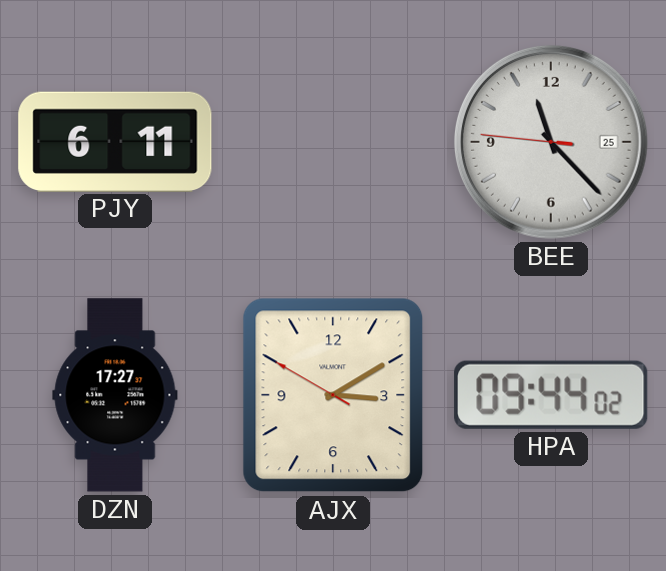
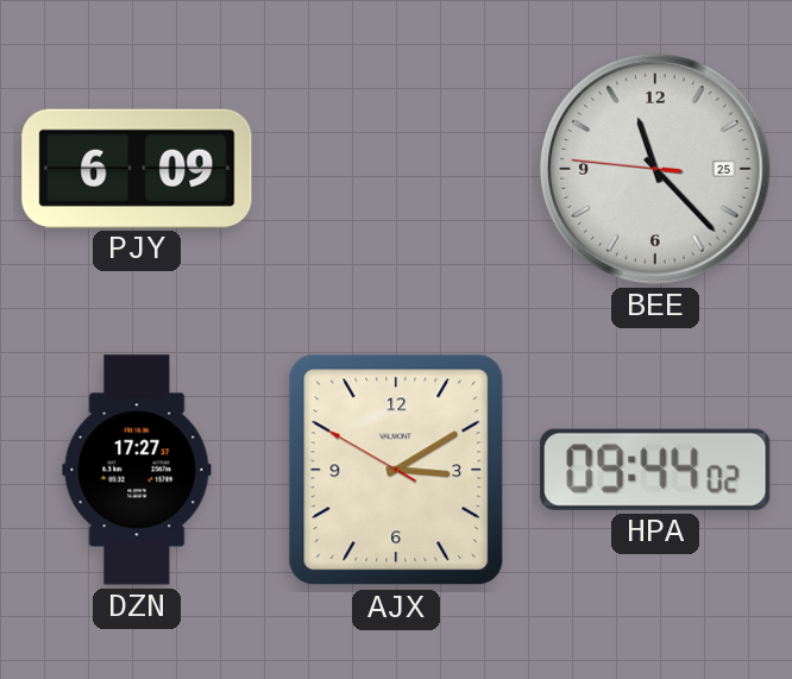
PJY: 6:11 -> 6:09
